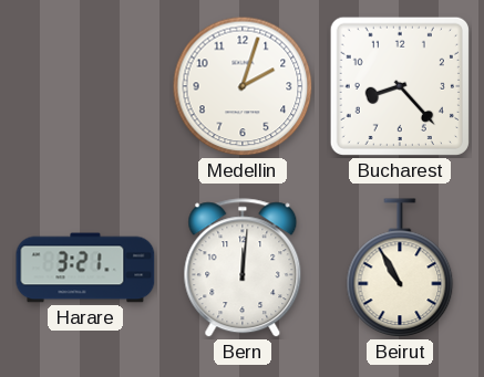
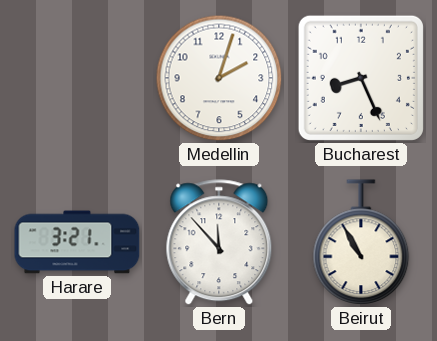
Bucharest: 8:23 -> 8:26
Bern: 12:01 -> 11:53
